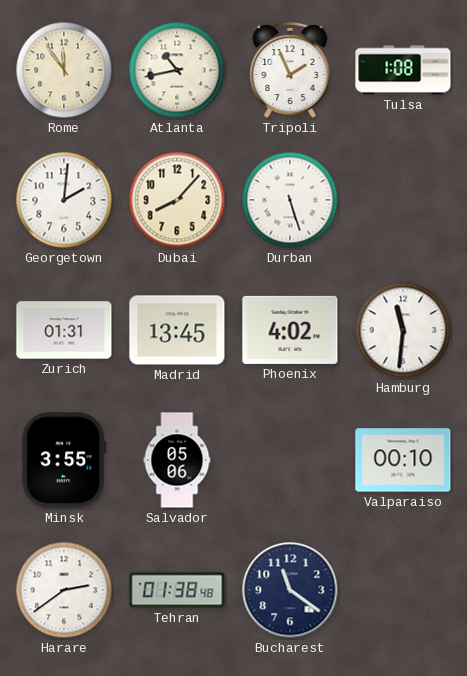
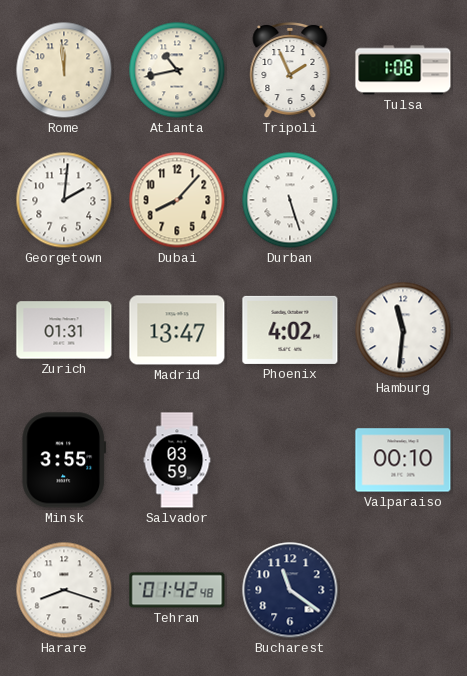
Rome: 11:54 -> 11:59
Madrid: 13:45 -> 13:47
Salvador: 05:06 -> 03:59
Harare: 2:39 -> 8:18
Tehran: 01:38 -> 01:42
